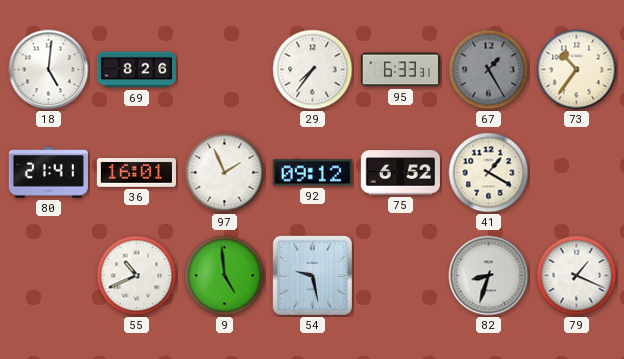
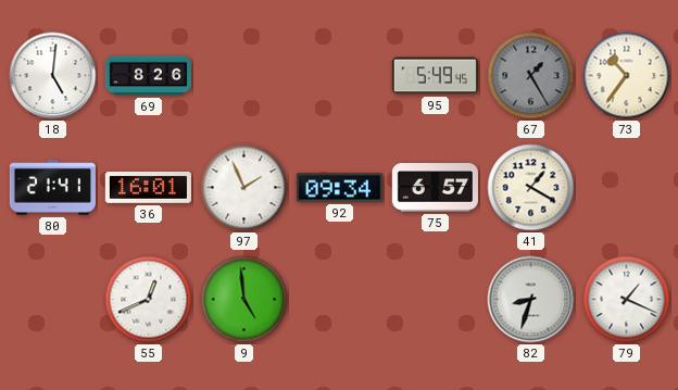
29: 7:36 -> none
95: 6:33 -> 5:49
92: 09:12 -> 09:34
75: 6:52 -> 6:57
55: 10:41 -> 12:41
54: 9:28 -> none
